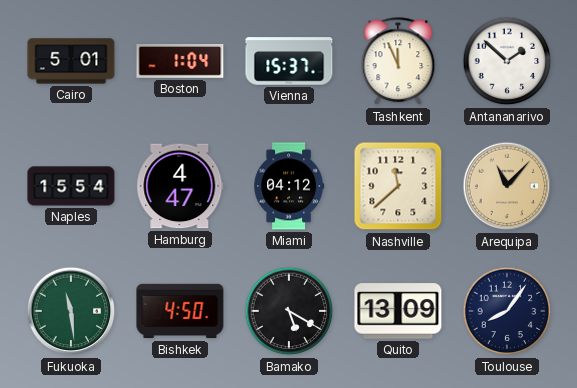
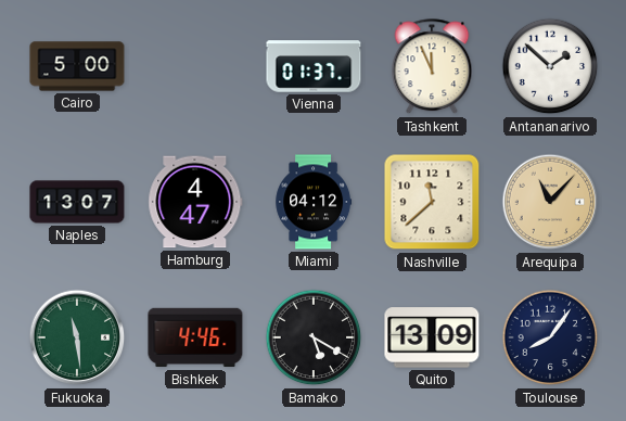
Cairo: 5:01 -> 5:00
Boston: 1:04 -> none
Vienna: 15:37 -> 01:37
Naples: 15:54 -> 13:07
Bishkek: 4:50 -> 4:46
